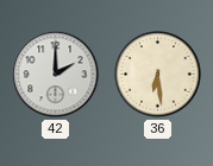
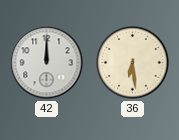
42: 2:00 -> 12:00
